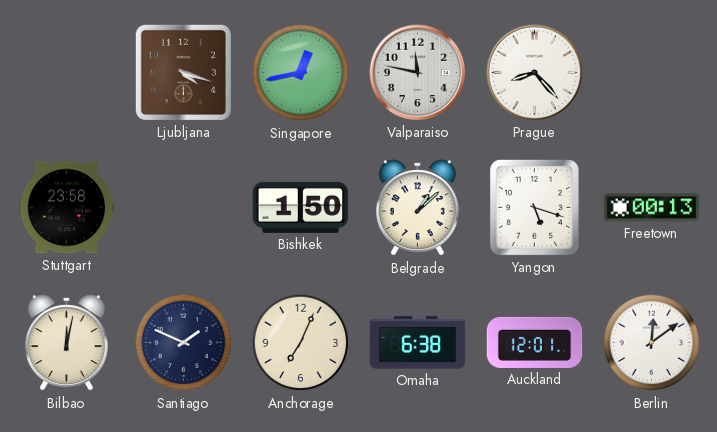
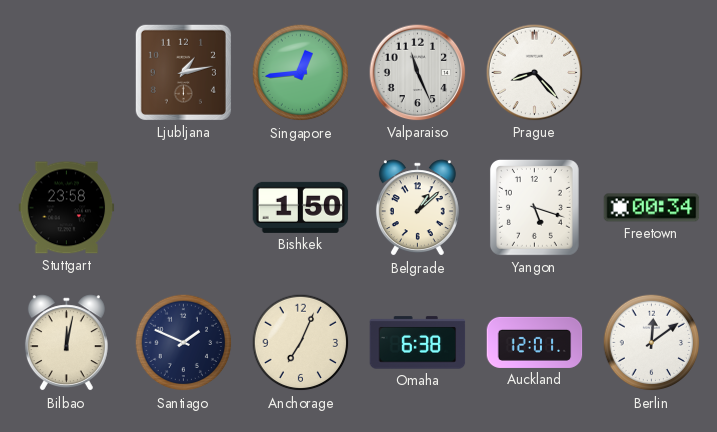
Ljubljana: 4:18 -> 1:13
Singapore: 12:43 -> 12:44
Valparaiso: 11:47 -> 11:26
Freetown: 00:13 -> 00:34
